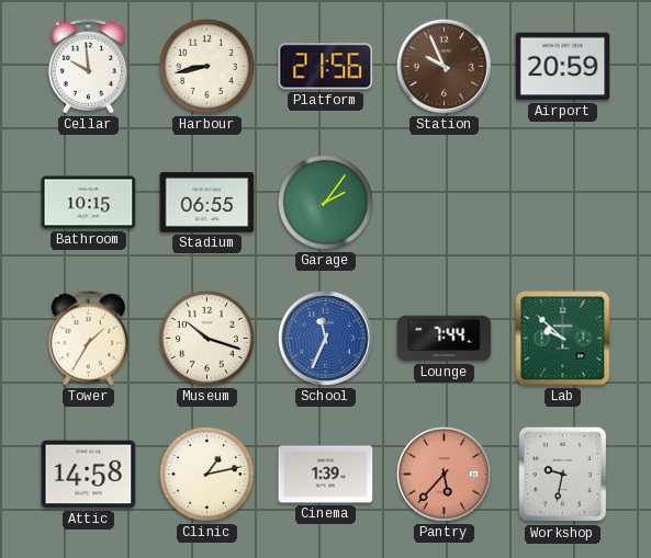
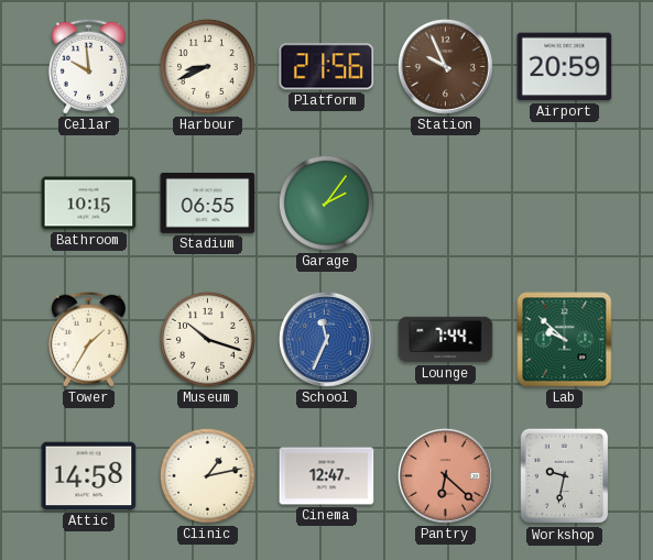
Harbour: 8:43 -> 8:41
Cinema: 1:39 -> 12:47
Pantry: 5:37 -> 6:22
